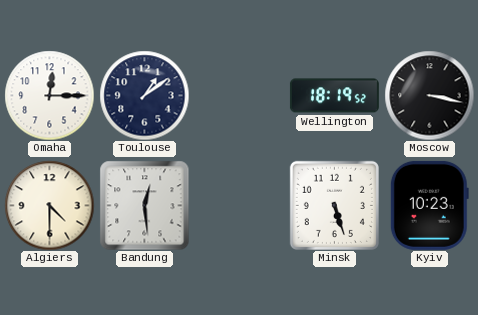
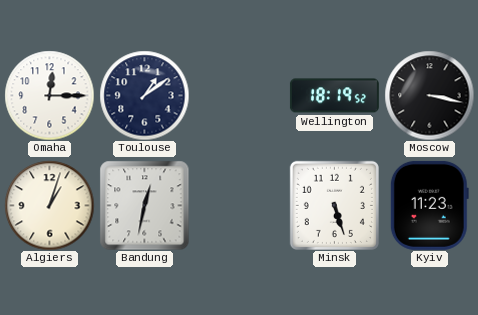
Algiers: 4:30 -> 1:03
Bandung: 12:29 -> 12:32
Kyiv: 10:23 -> 11:23
